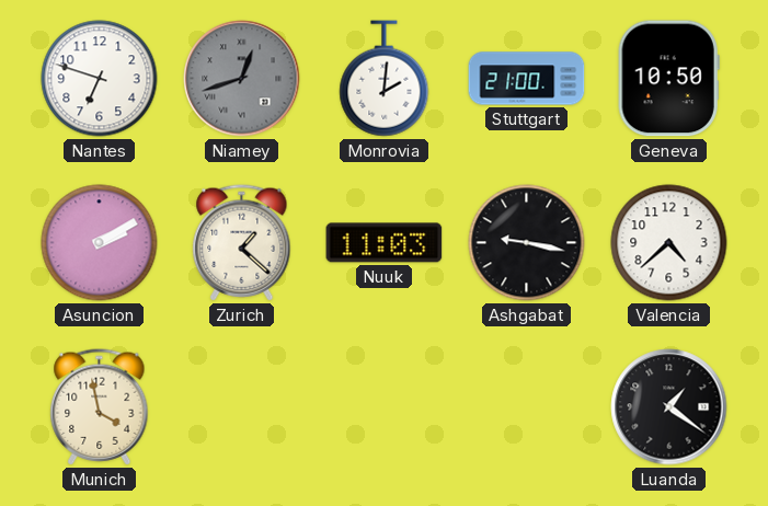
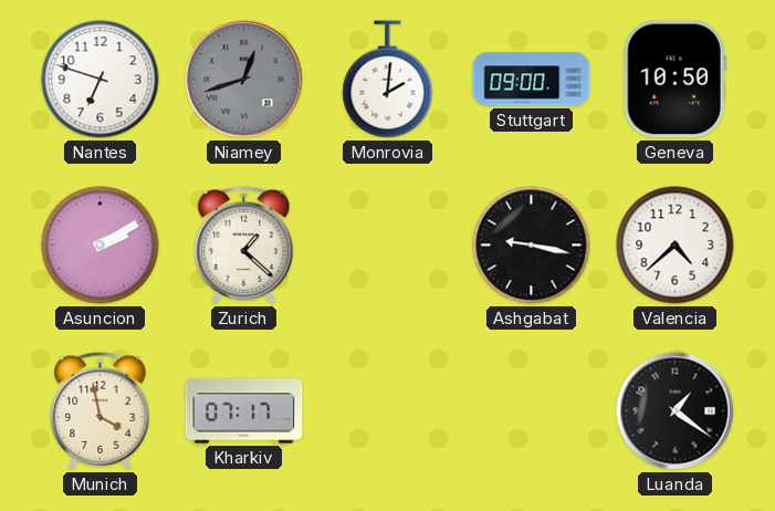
Stuttgart: 21:00 -> 09:00
Nuuk: 11:03 -> none
Kharkiv: none -> 07:17
